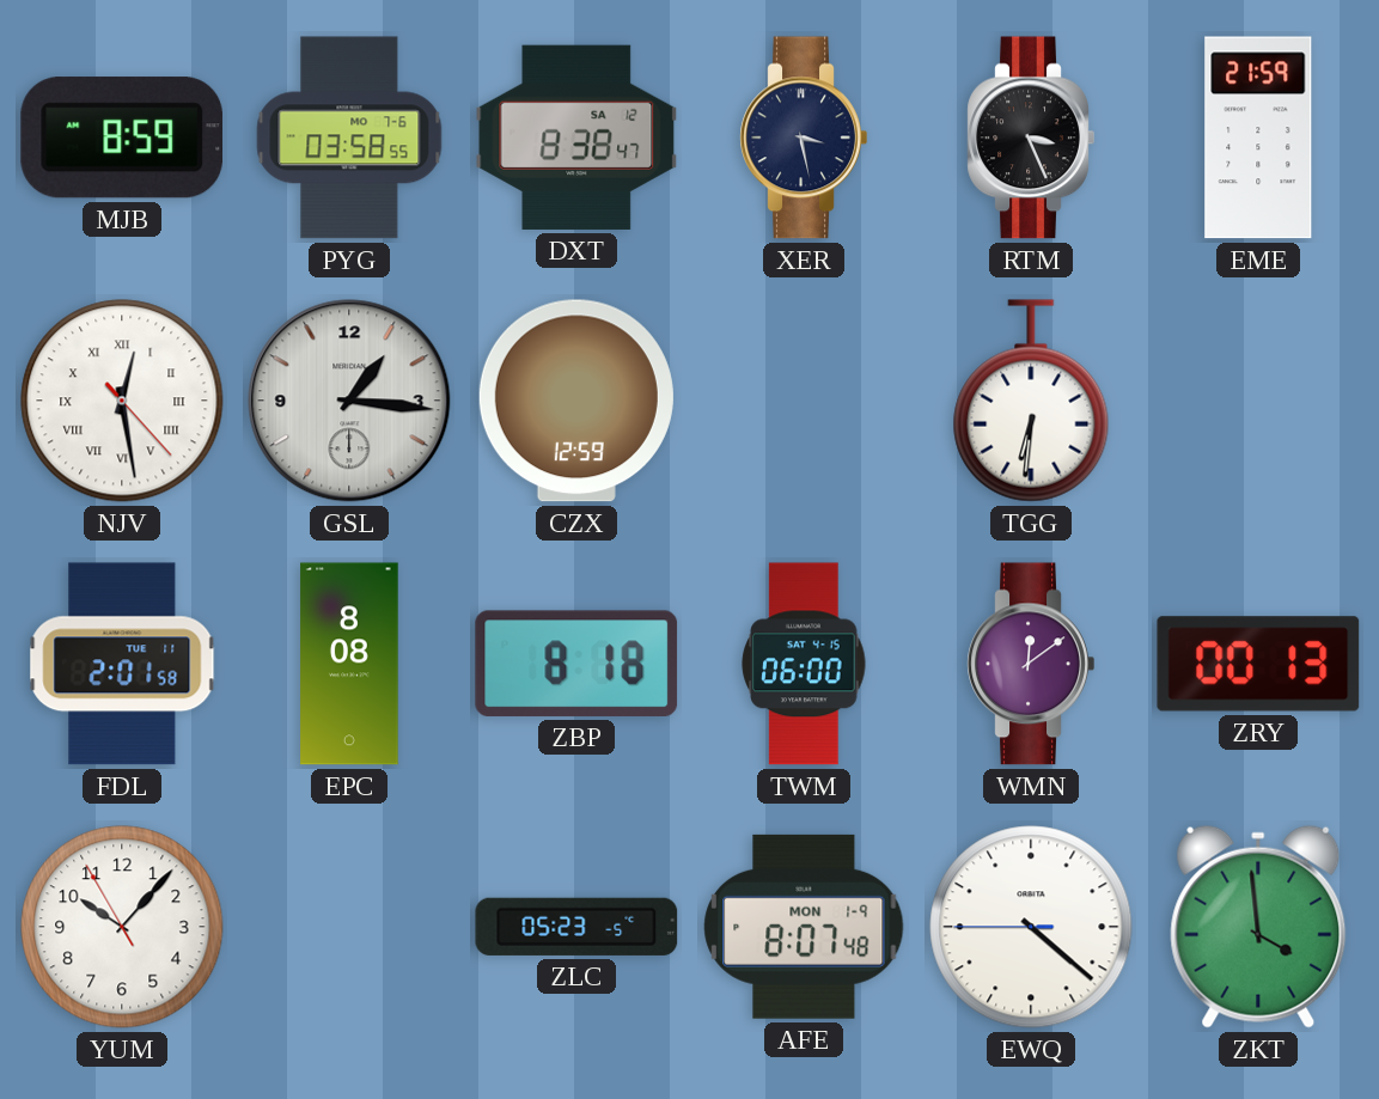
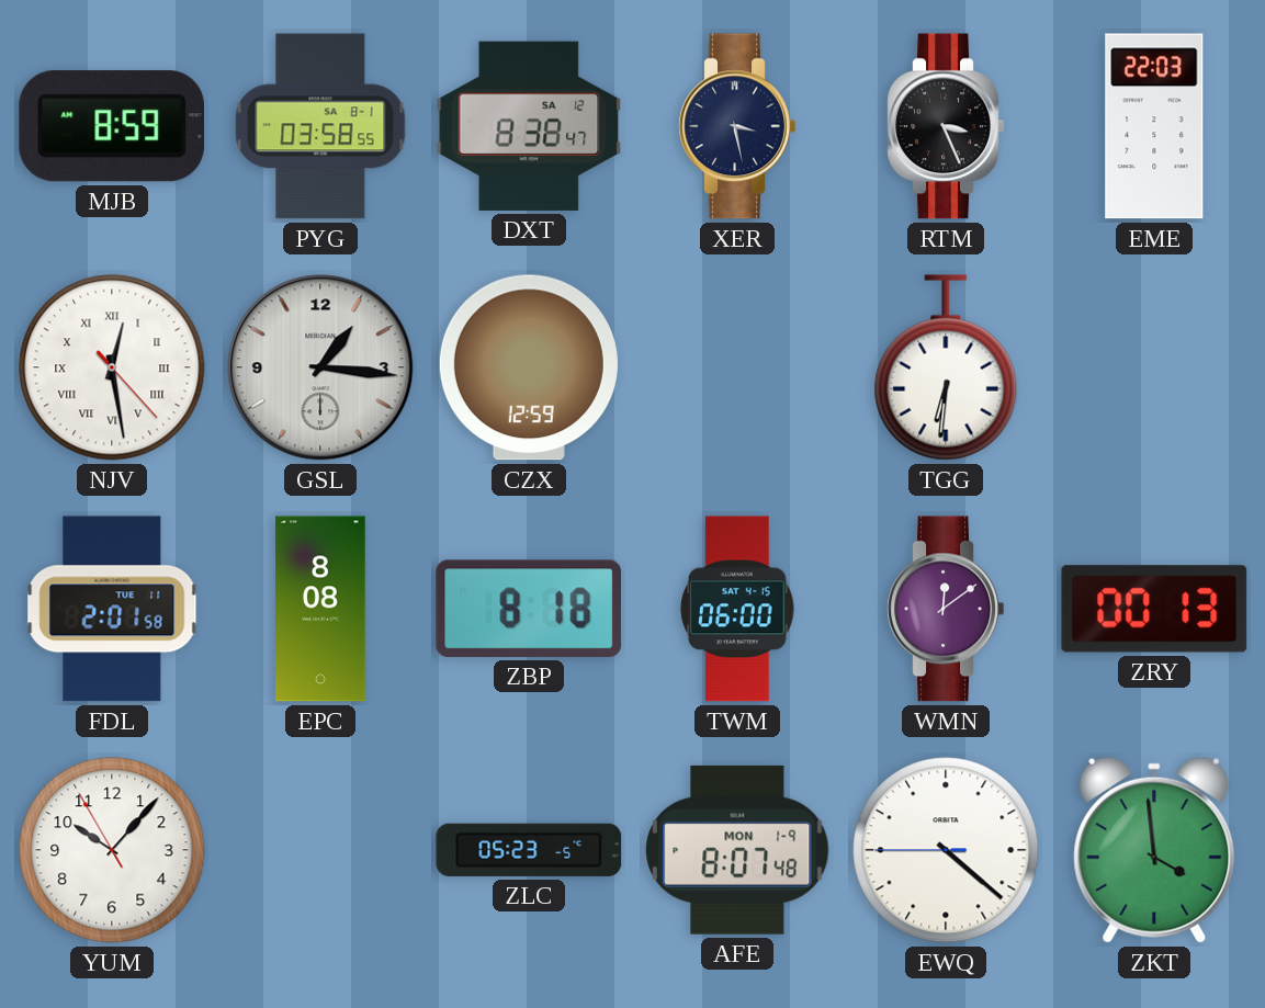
PYG date: MO 7-6 -> SA 8-1
EME: 21:59 -> 22:03
